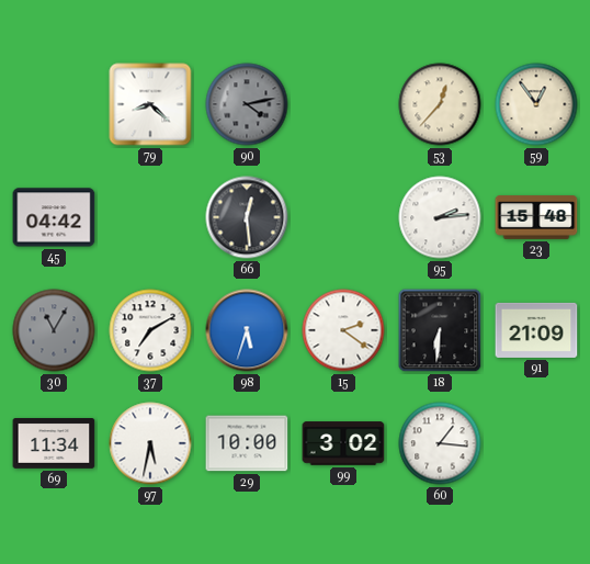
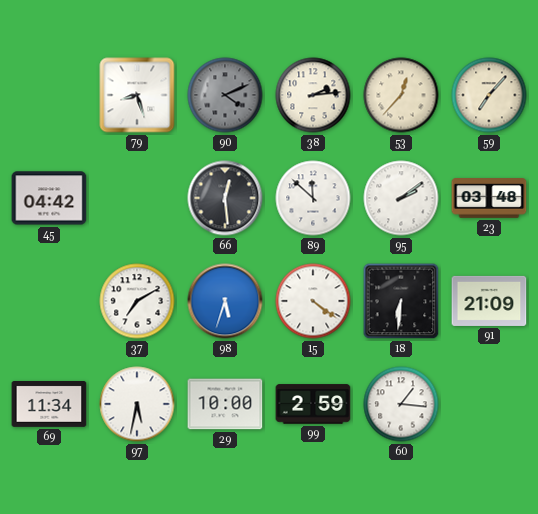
79: 8:22 -> 8:27
90: 4:13 -> 4:11
38: none -> 2:14
59: 12:54 -> 7:07
89: none -> 11:52
95: 2:14 -> 2:09
23: 15:48 -> 03:48
30: 11:05 -> none
15: 2:21 -> 4:21
99: 3:02 -> 2:59
